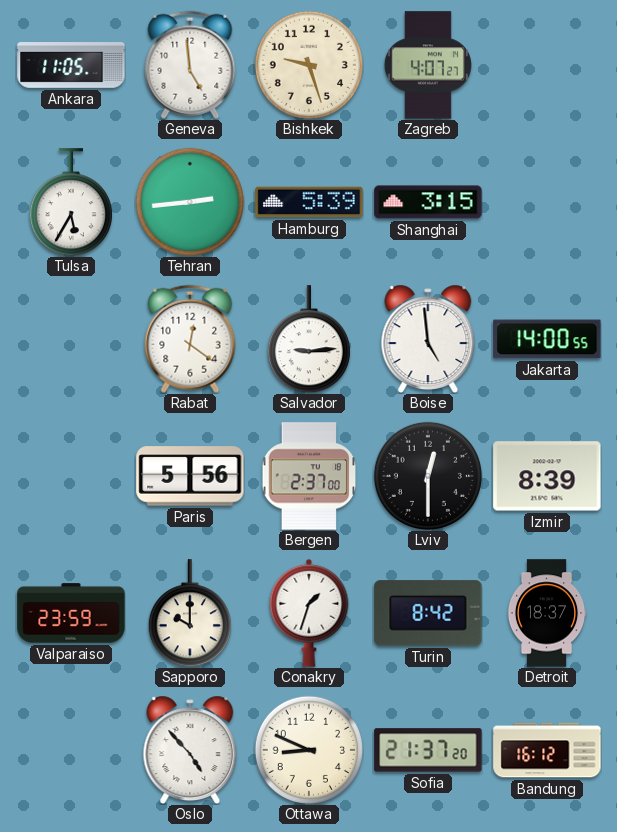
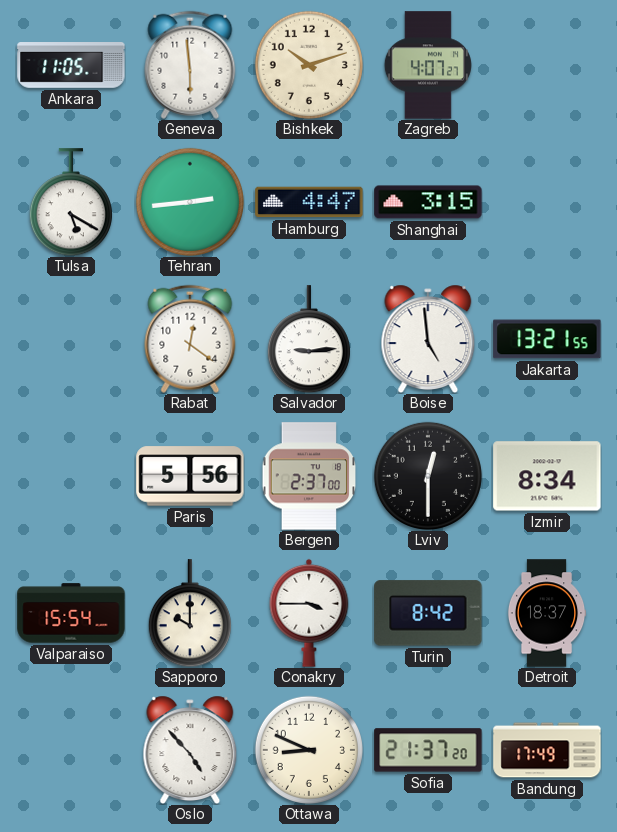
Geneva: 4:59 -> 5:59
Bishkek: 9:27 -> 10:12
Tulsa: 5:35 -> 5:20
Hamburg: 5:39 -> 4:47
Jakarta: 14:00 -> 13:21
Izmir: 8:39 -> 8:34
Valparaiso: 23:59 -> 15:54
Conakry: 1:33 -> 3:45
Bandung: 16:12 -> 17:49
